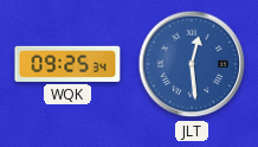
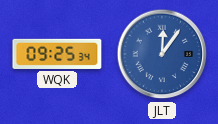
JLT: 12:29 -> 12:06
